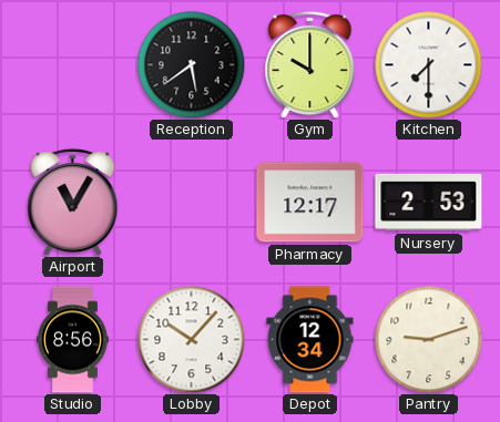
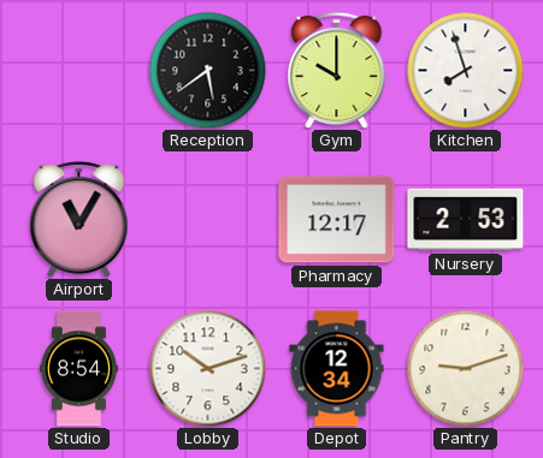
Kitchen: 7:30 -> 7:57
Studio: 8:56 -> 8:54
Lobby: 10:07 -> 10:12
